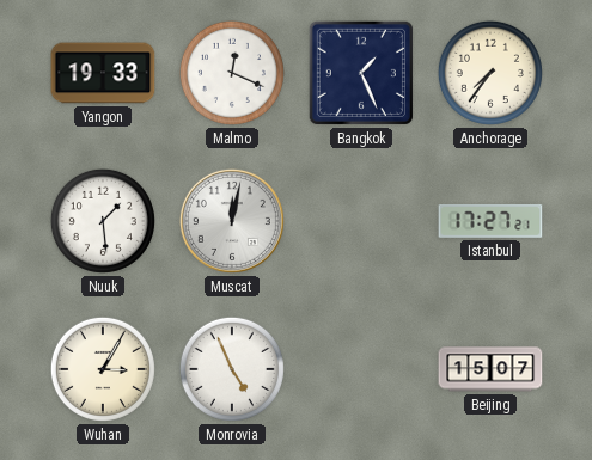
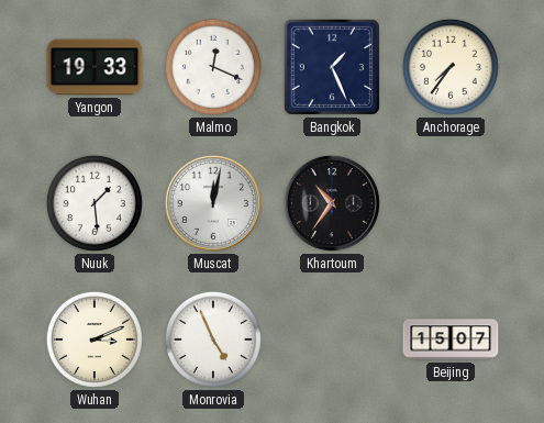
Khartoum: none -> 10:36
Istanbul: 17:27 -> none
Wuhan: 3:05 -> 3:11
